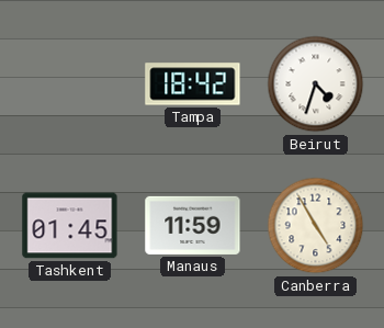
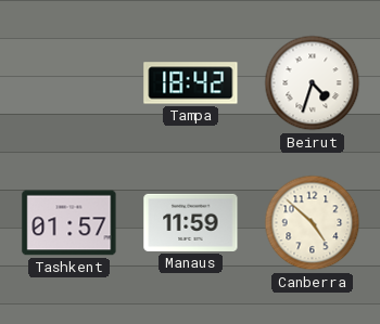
Tashkent: 01:45 -> 01:57
Canberra: 4:55 -> 4:52
